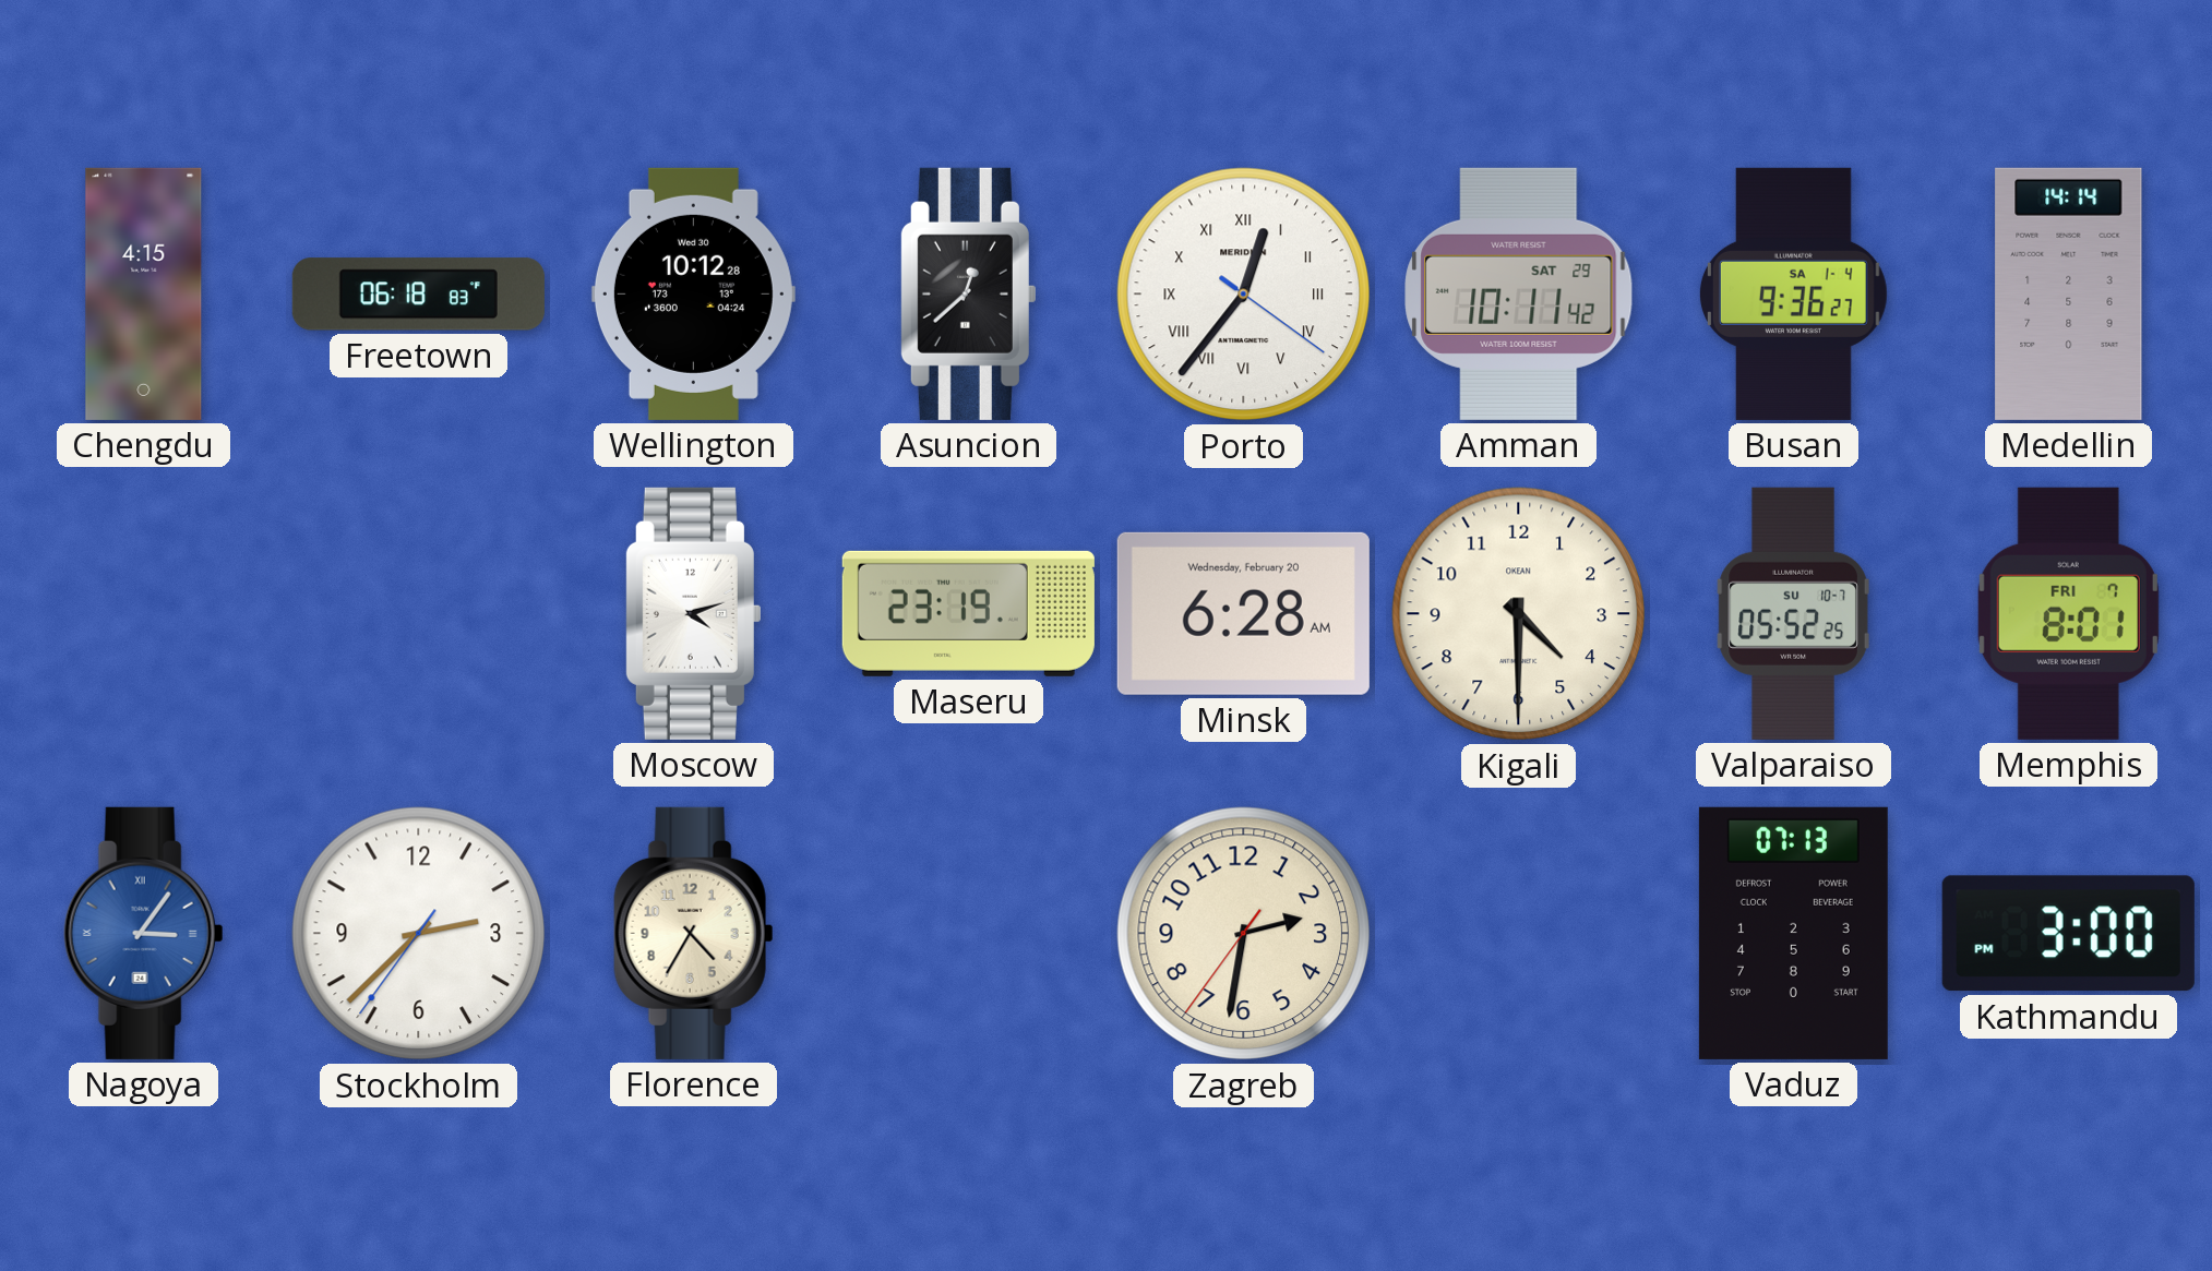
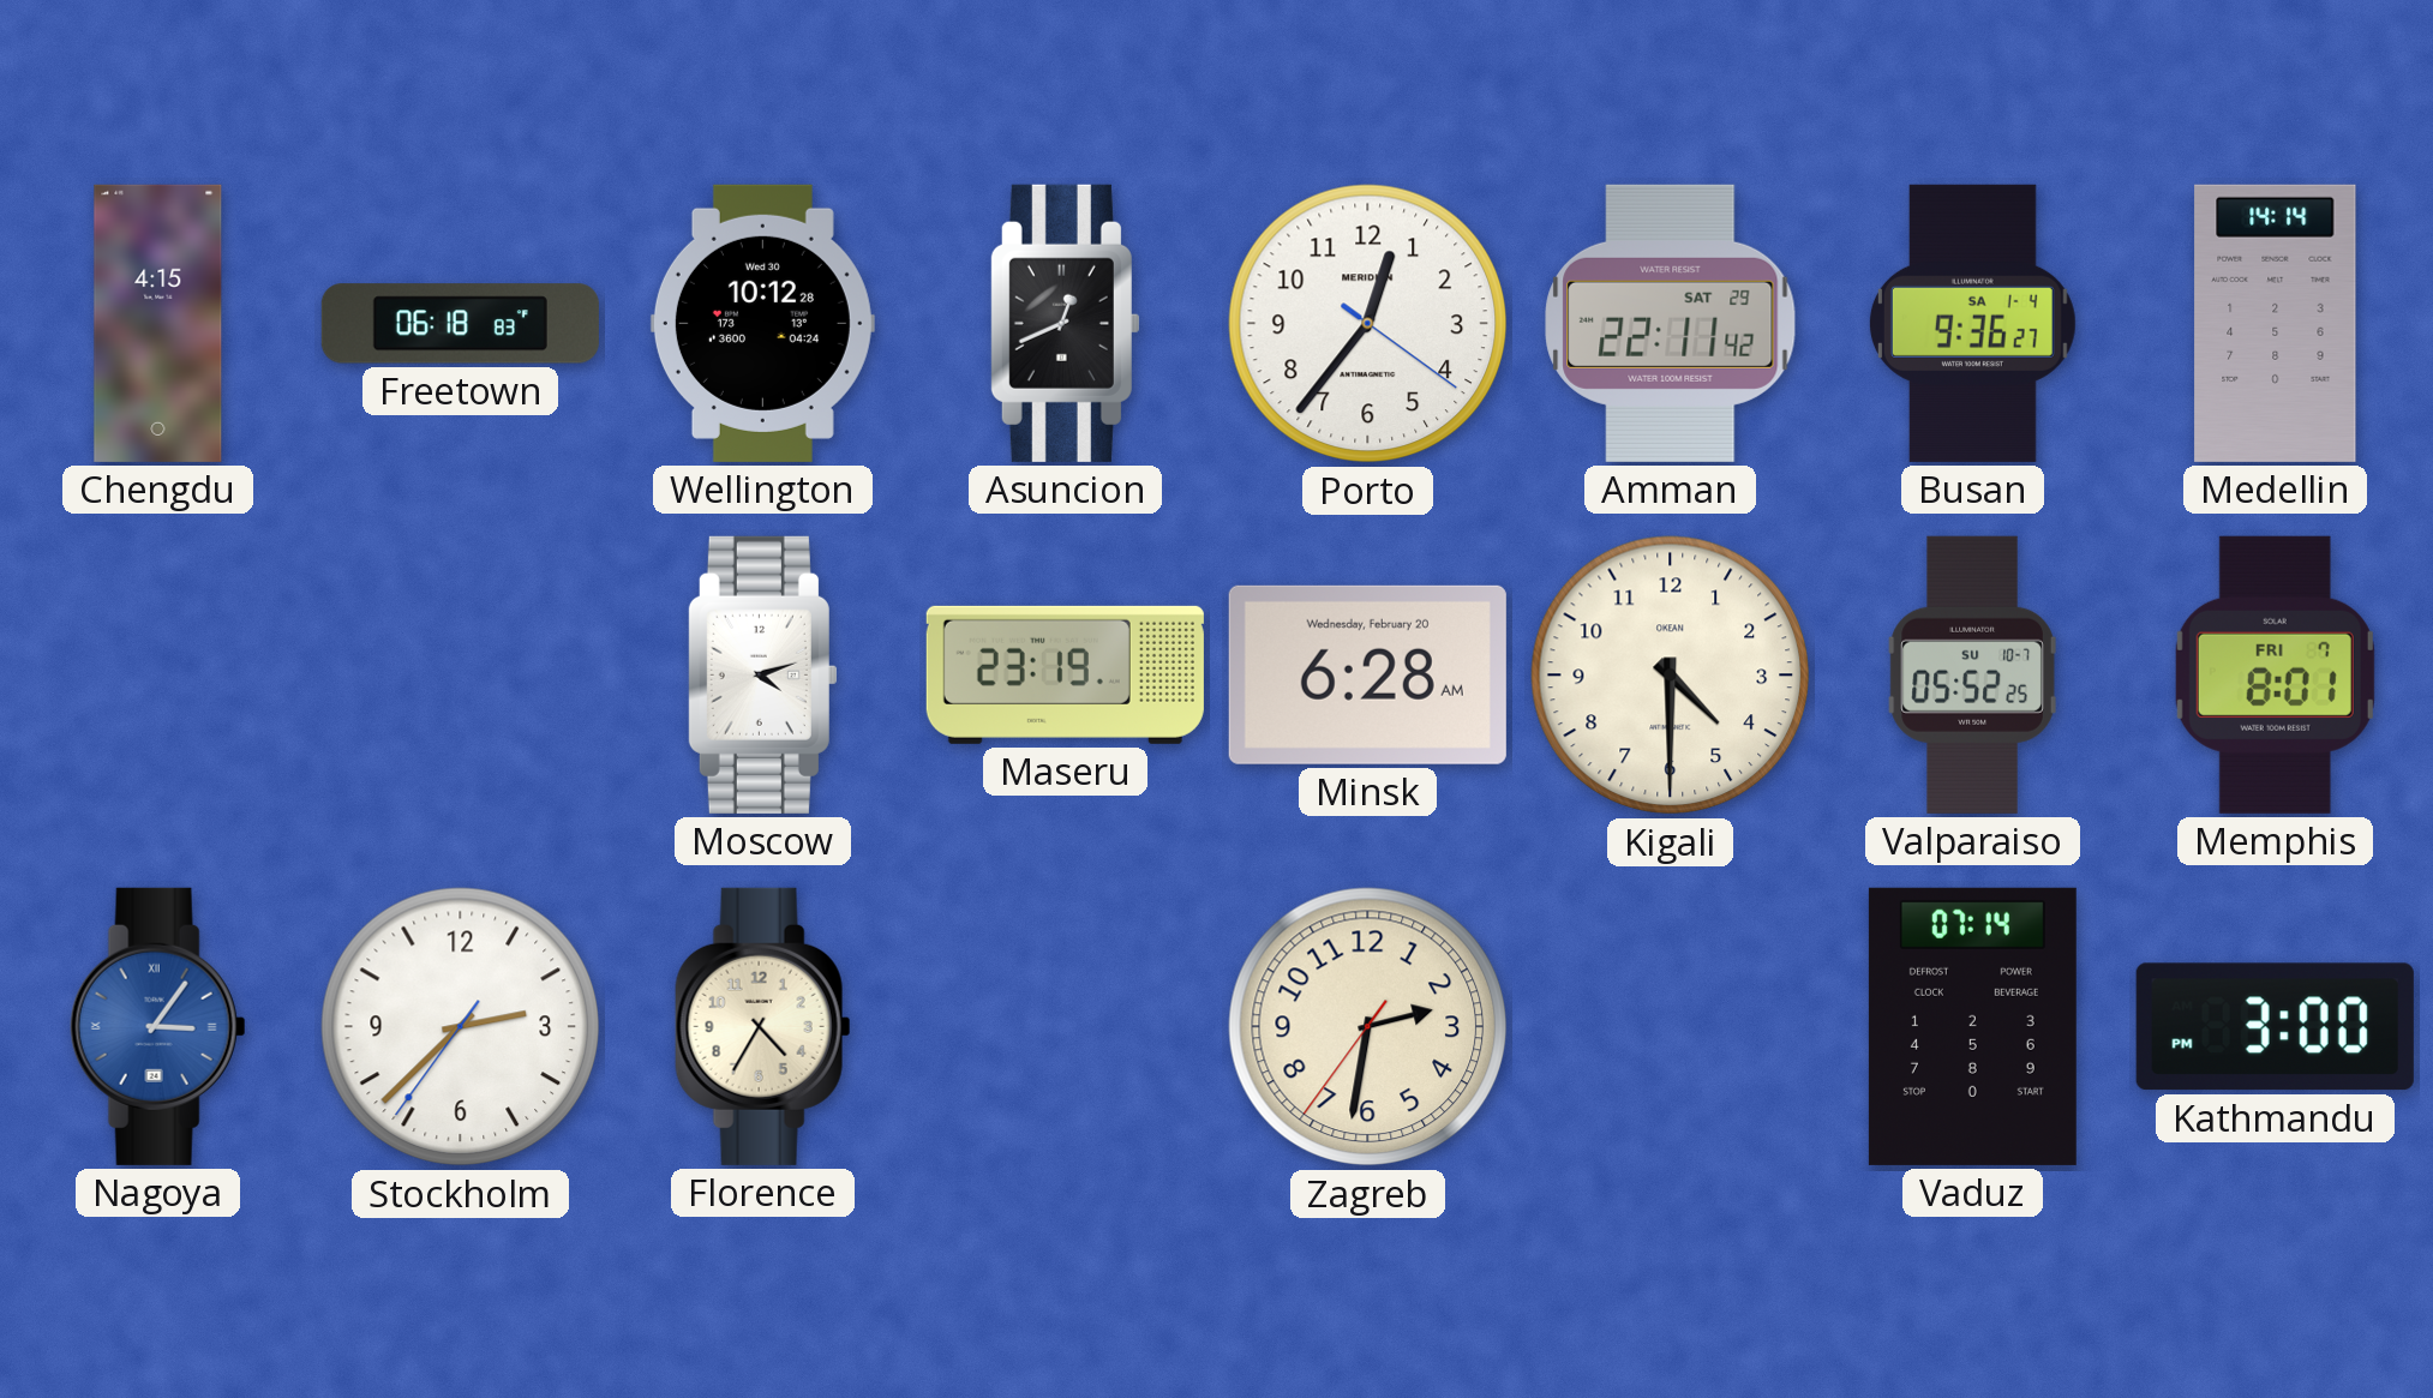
Asuncion: 12:38 -> 12:41
Porto numerals: Roman -> Arabic
Amman: 10:11 -> 22:11
Vaduz: 07:13 -> 07:14
